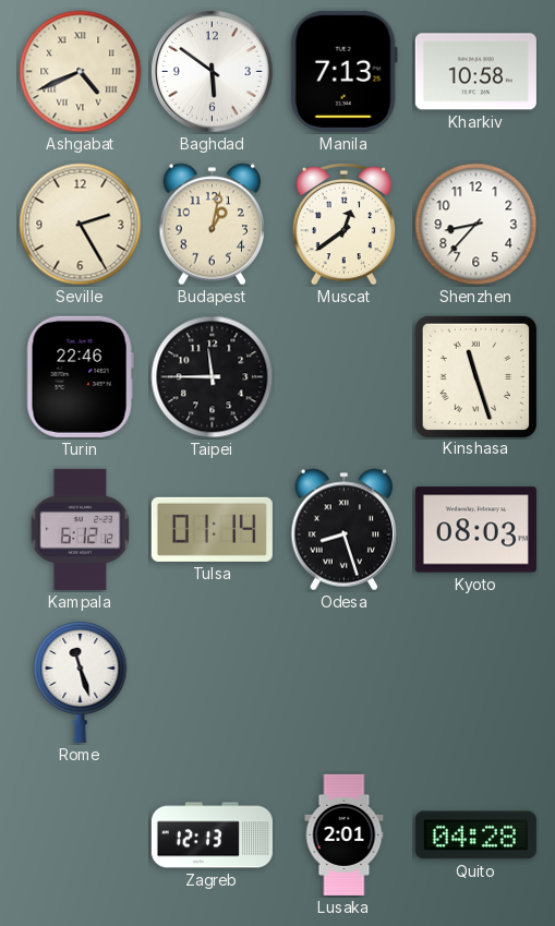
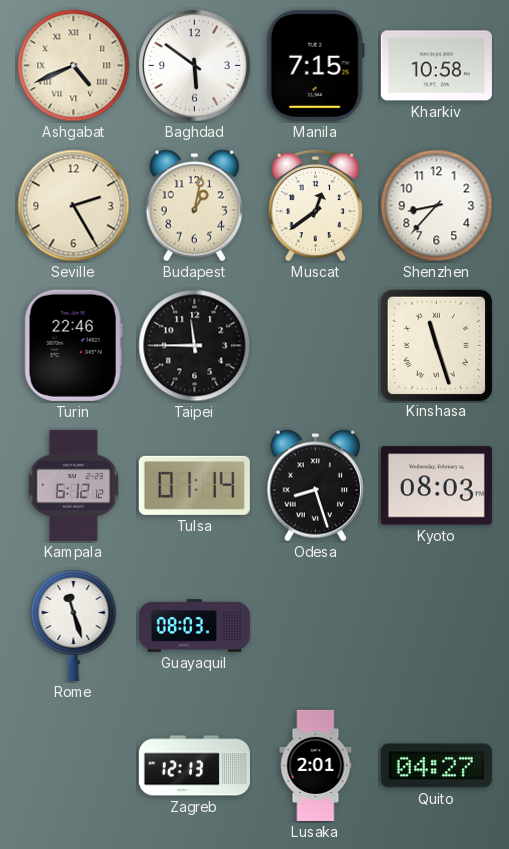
Manila: 7:13 -> 7:15
Guayaquil: none -> 08:03
Quito: 04:28 -> 04:27
